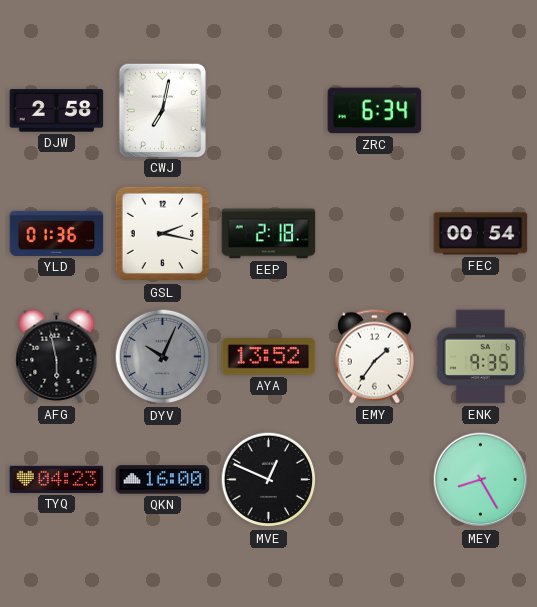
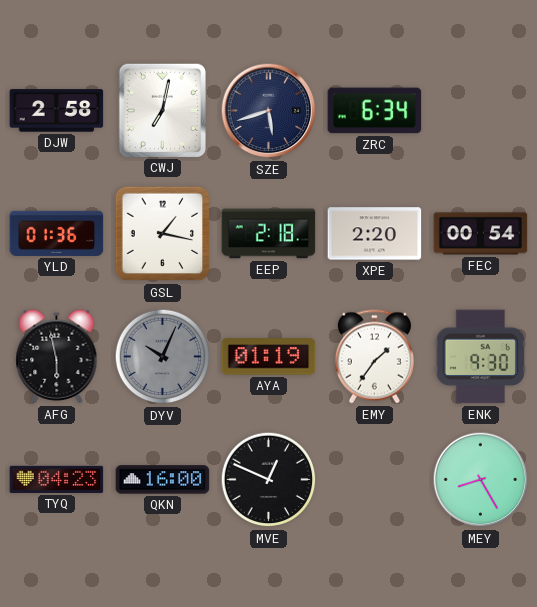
SZE: none -> 5:42
GSL: 2:17 -> 1:17
XPE: none -> 2:20
AYA: 13:52 -> 01:19
ENK: 9:35 -> 9:30
